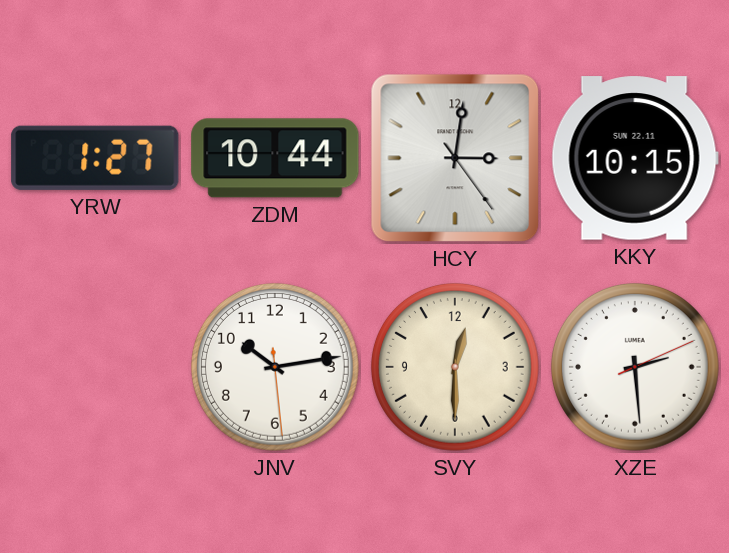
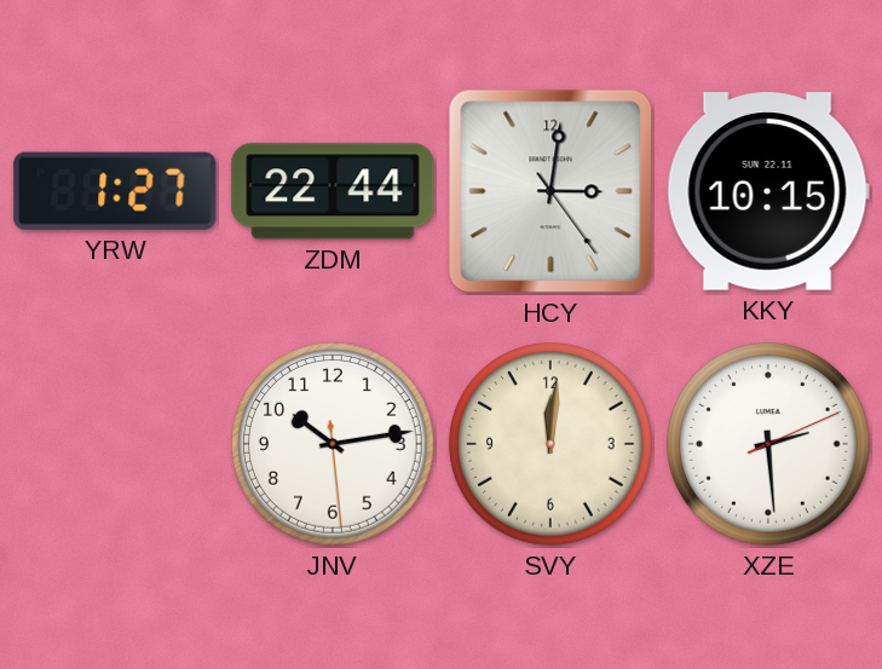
ZDM: 10:44 -> 22:44
SVY: 12:30 -> 12:01
